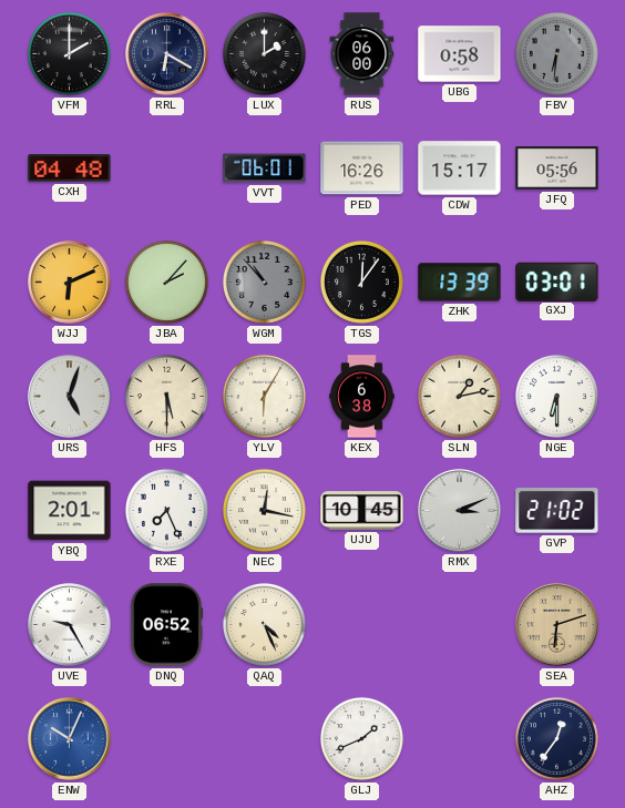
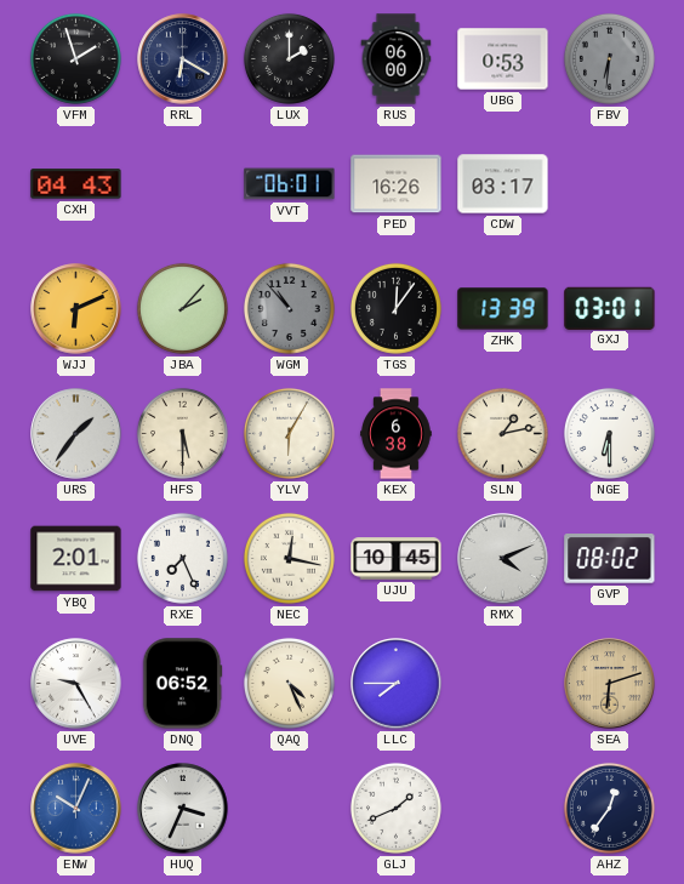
VFM: 2:00 -> 1:57
UBG: 0:58 -> 0:53
CXH: 04:48 -> 04:43
CDW: 15:17 -> 03:17
JFQ: 05:56 -> none
URS: 5:03 -> 1:36
RMX: 3:11 -> 4:11
GVP: 21:02 -> 08:02
LLC: none -> 7:45
HUQ: none -> 3:34
